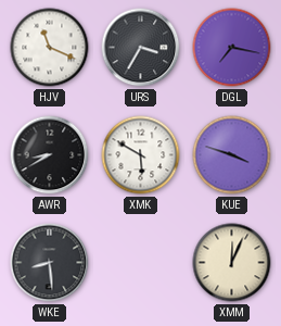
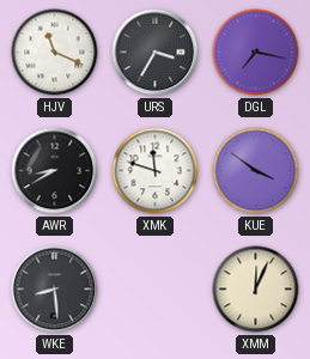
XMK: 5:50 -> 11:48
KUE: 3:48 -> 3:51
